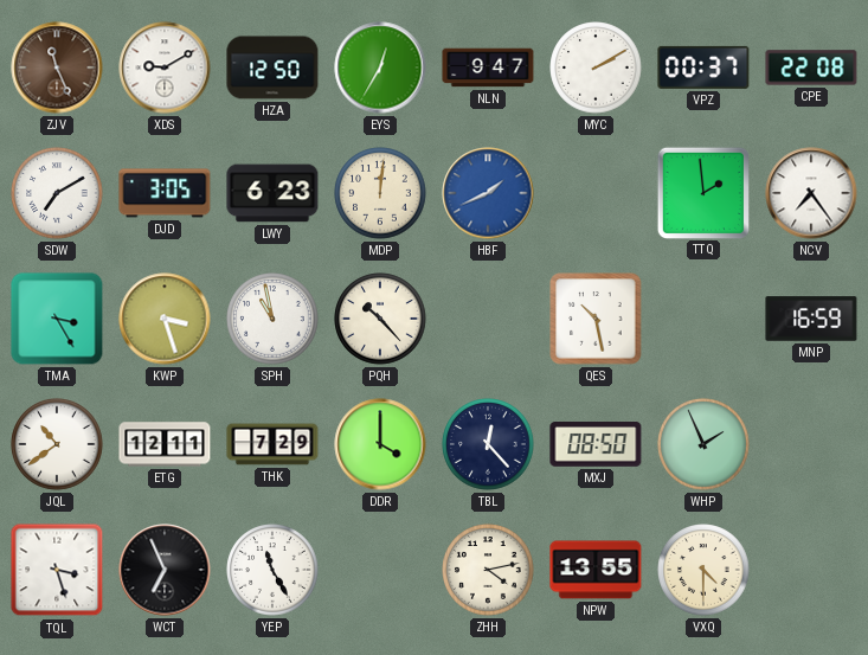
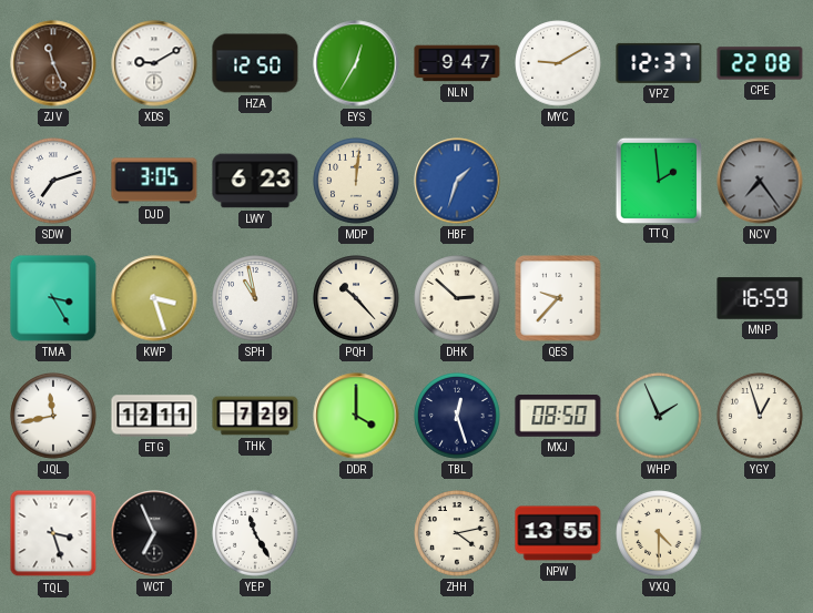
MYC: 2:10 -> 9:10
VPZ: 00:37 -> 12:37
SDW: 7:10 -> 7:12
HBF: 1:41 -> 1:33
NCV dial: white -> grey
DHK: none -> 2:52
QES: 10:28 -> 9:37
JQL: 10:39 -> 11:43
TBL: 12:23 -> 12:27
YGY: none -> 12:57
